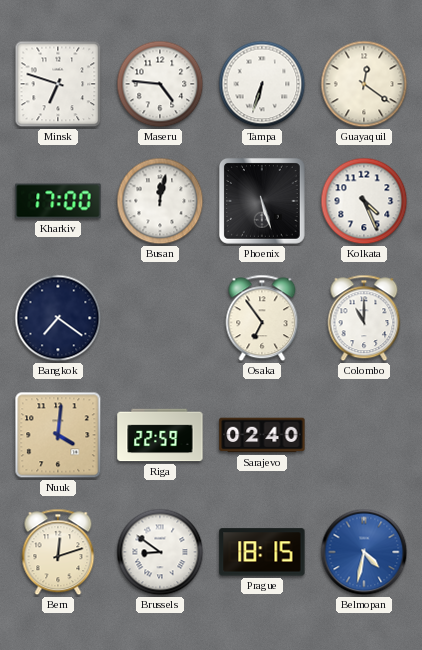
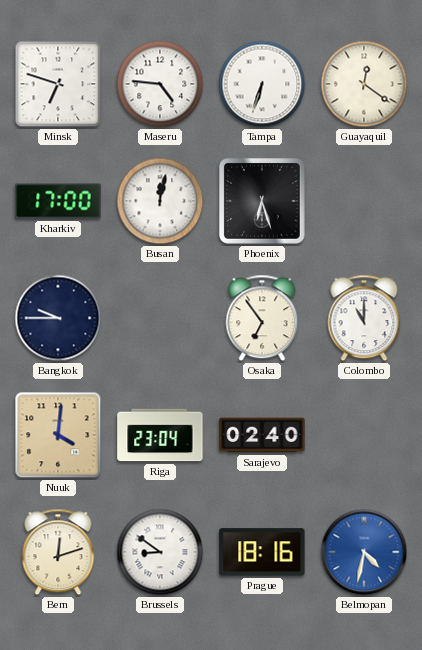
Phoenix: 5:27 -> 6:27
Kolkata: 4:26 -> none
Bangkok: 7:21 -> 9:45
Riga: 22:59 -> 23:04
Prague: 18:15 -> 18:16
